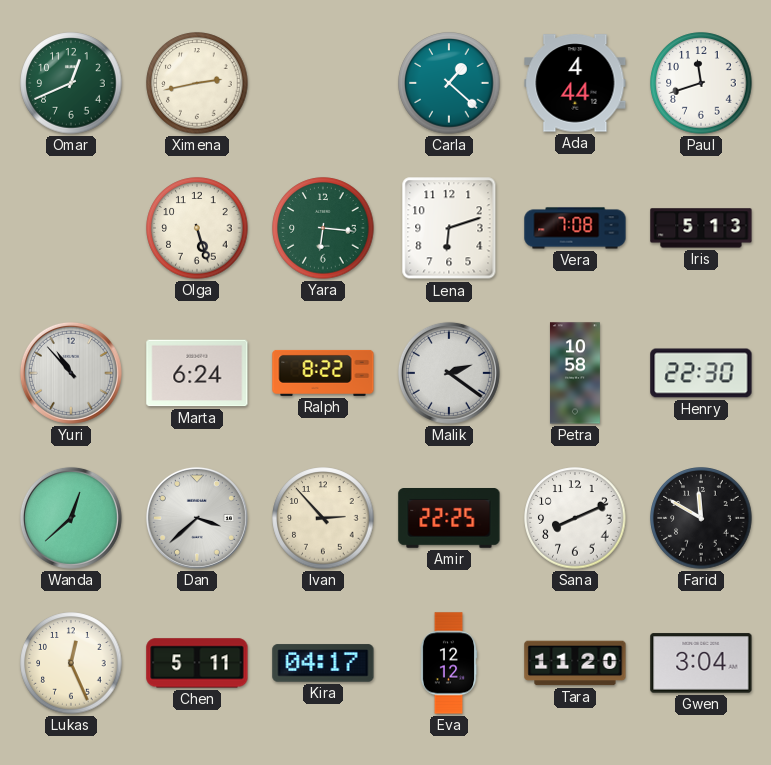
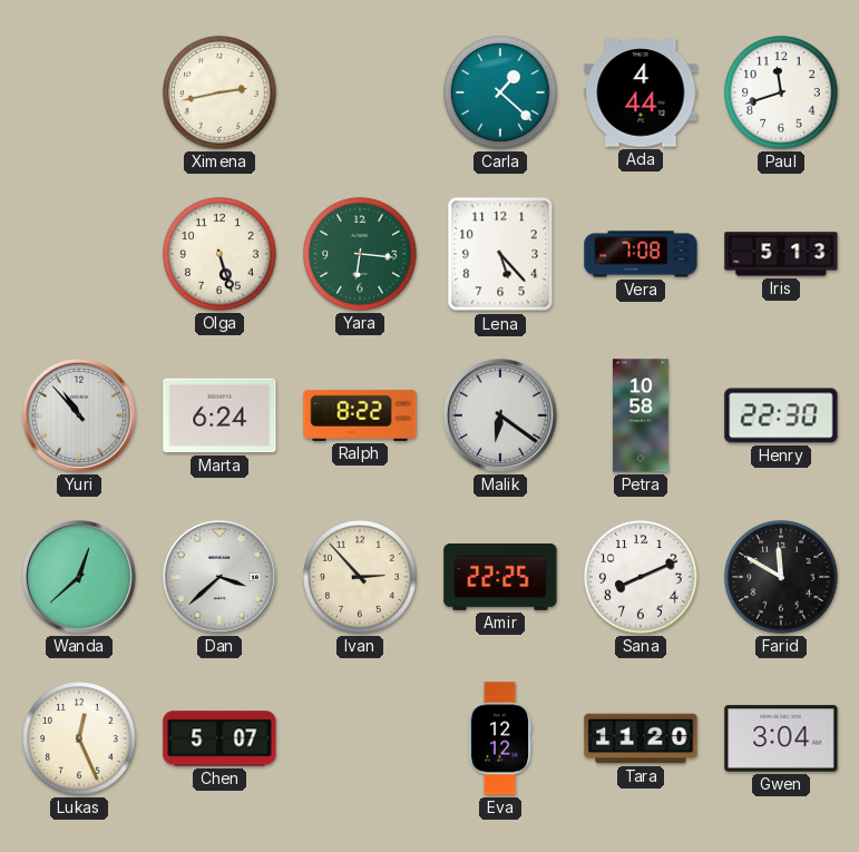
Omar: 12:41 -> none
Lena: 6:12 -> 5:23
Malik: 2:21 -> 6:21
Chen: 5:11 -> 5:07
Kira: 04:17 -> none
